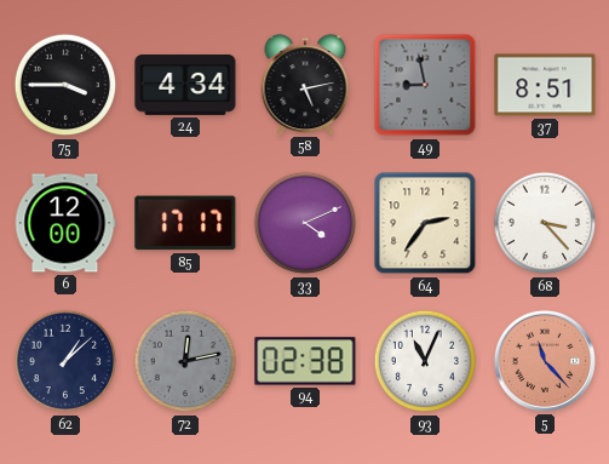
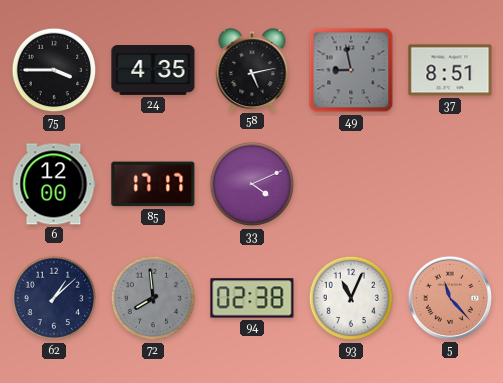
24: 4:34 -> 4:35
64: 2:36 -> none
68: 3:23 -> none
72: 12:13 -> 7:59
